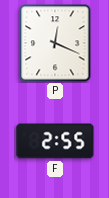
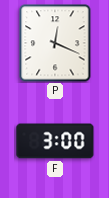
F: 2:55 -> 3:00
